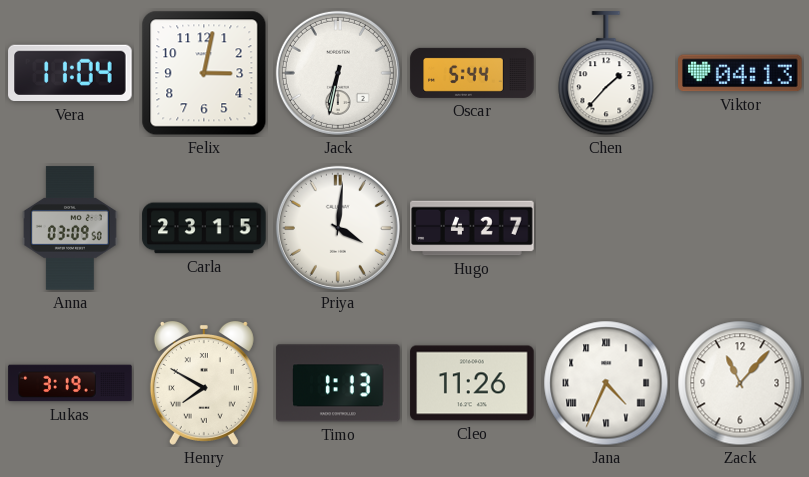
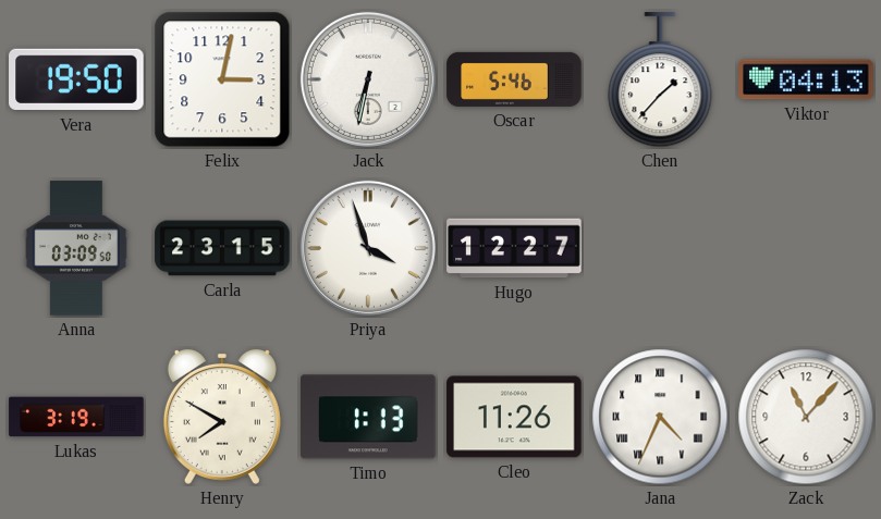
Vera: 11:04 -> 19:50
Oscar: 5:44 -> 5:46
Priya: 4:01 -> 3:57
Hugo: 4:27 -> 12:27
